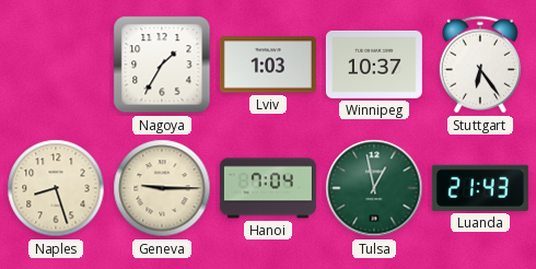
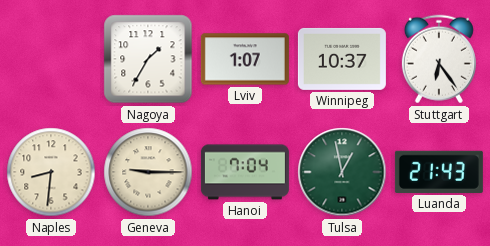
Lviv: 1:03 -> 1:07
Naples: 8:27 -> 8:31
